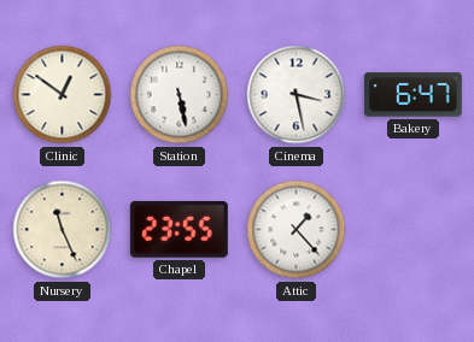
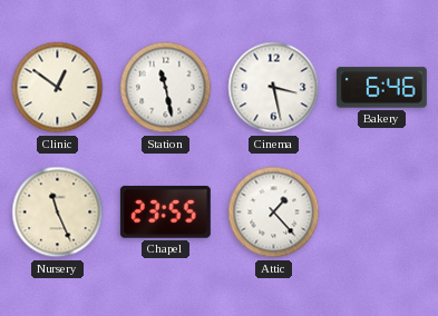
Station: 5:28 -> 11:28
Bakery: 6:47 -> 6:46
